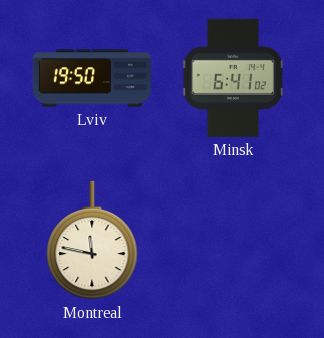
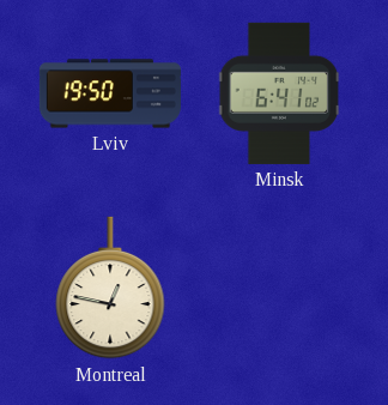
Montreal: 11:47 -> 12:47
